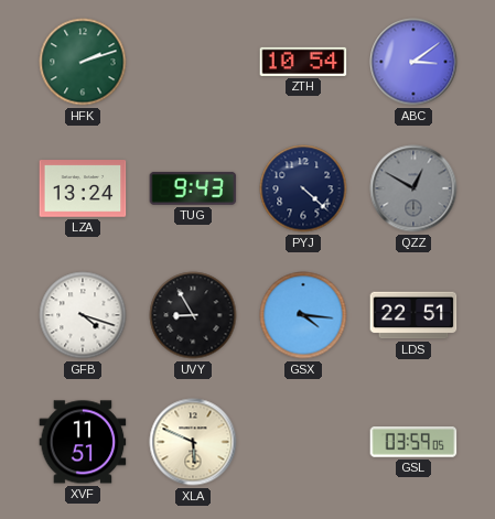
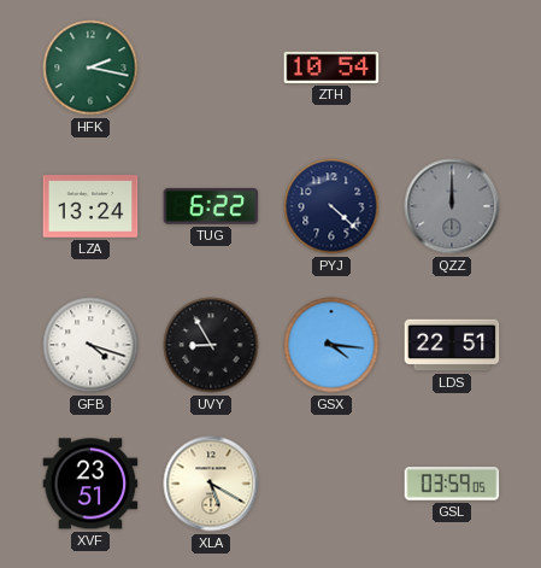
HFK: 2:12 -> 2:17
ABC: 3:09 -> none
TUG: 9:43 -> 6:22
QZZ: 12:50 -> 12:00
XVF: 11:51 -> 23:51
XLA: 5:49 -> 5:20
